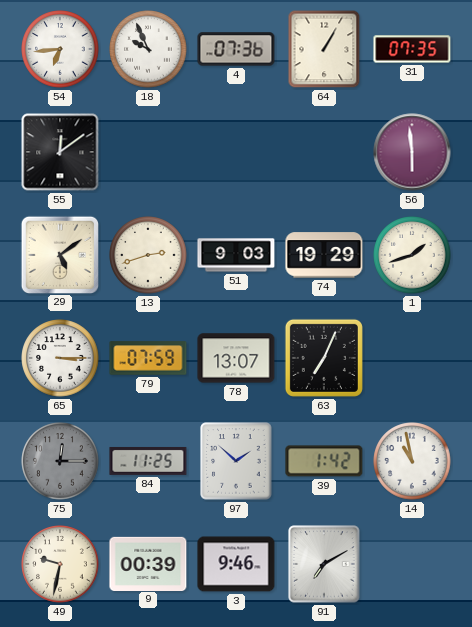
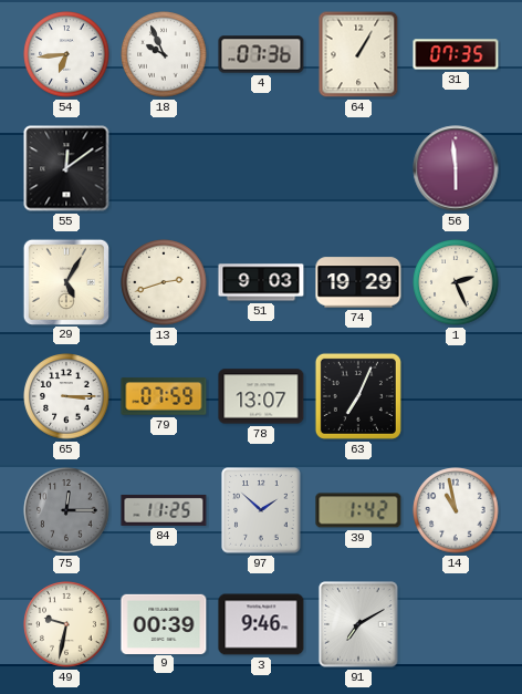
29: 5:09 -> 5:05
1: 1:42 -> 2:26
